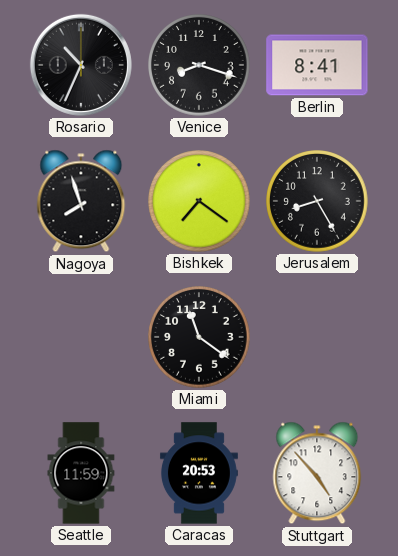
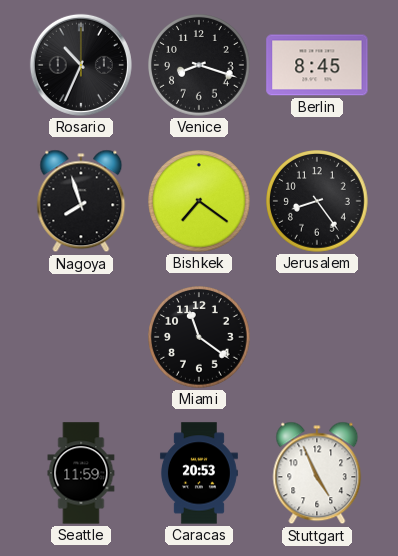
Berlin: 8:41 -> 8:45
Jerusalem: 8:25 -> 8:24
Stuttgart: 4:53 -> 4:56
